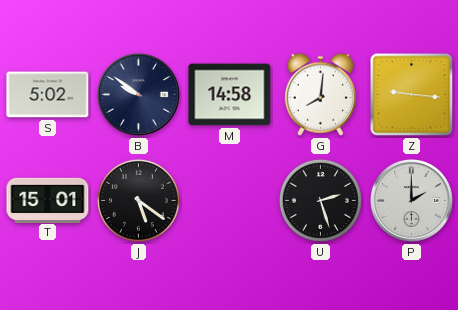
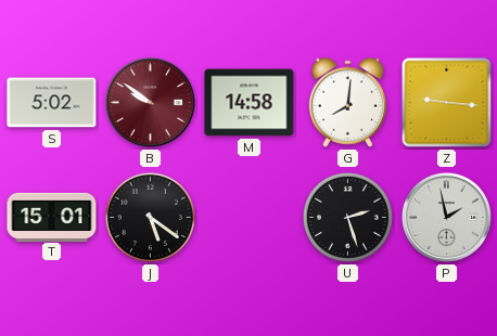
B dial: navy -> burgundy
P: 2:00 -> 1:58
